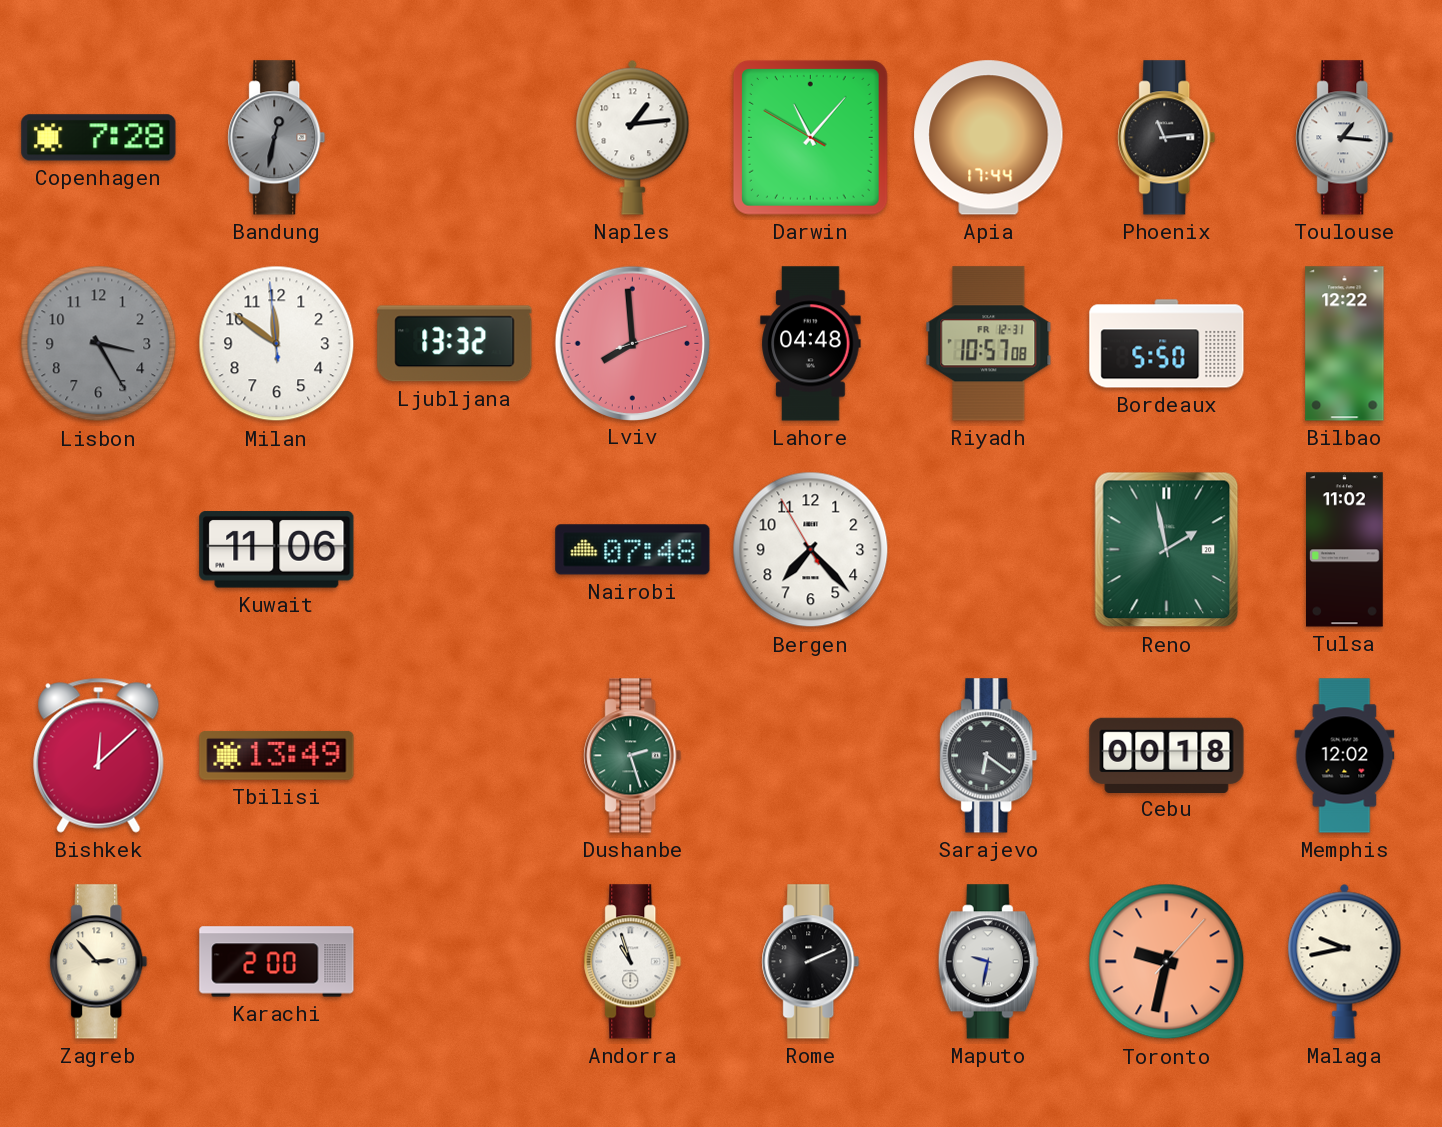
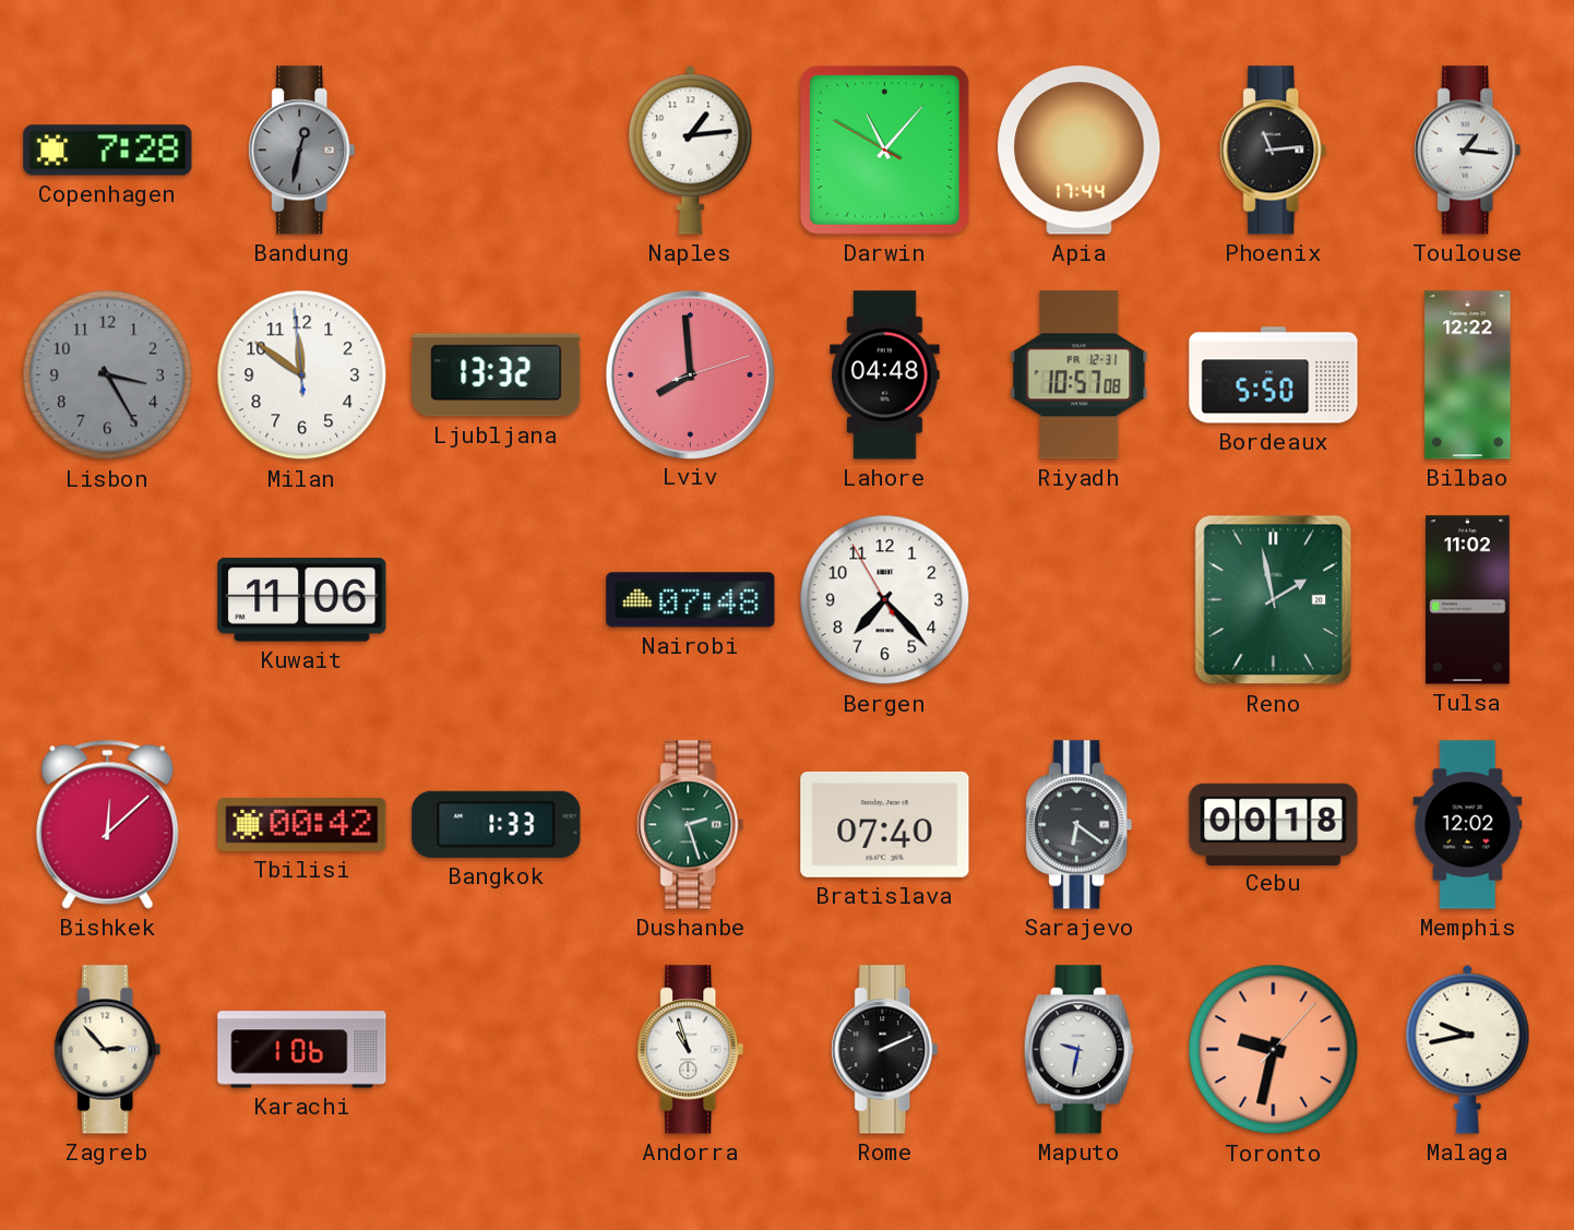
Tbilisi: 13:49 -> 00:42
Bangkok: none -> 1:33
Bratislava: none -> 07:40
Karachi: 2:00 -> 1:06
